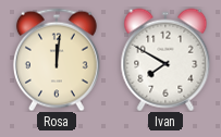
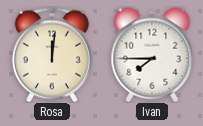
Ivan: 7:50 -> 7:45
